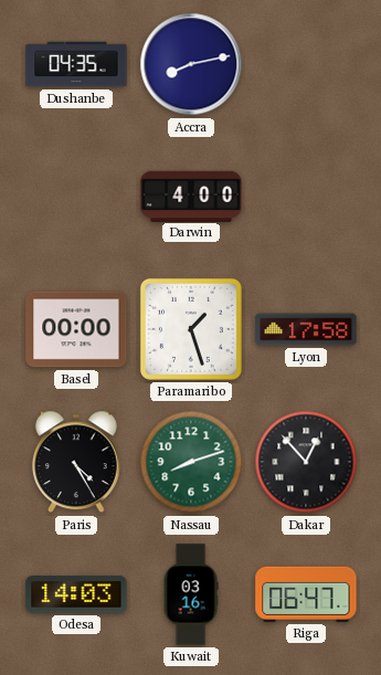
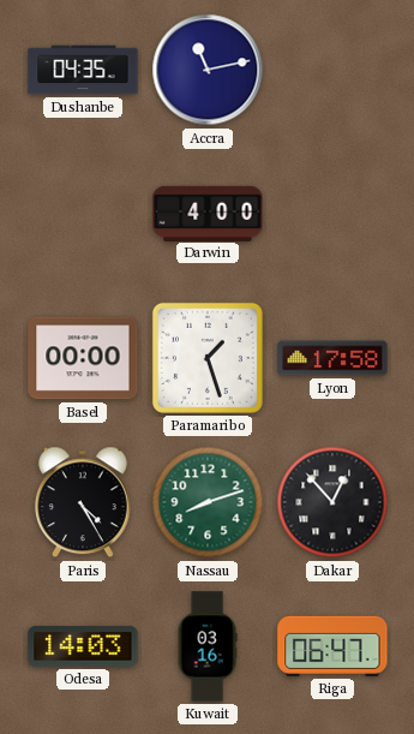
Accra: 8:13 -> 11:13
